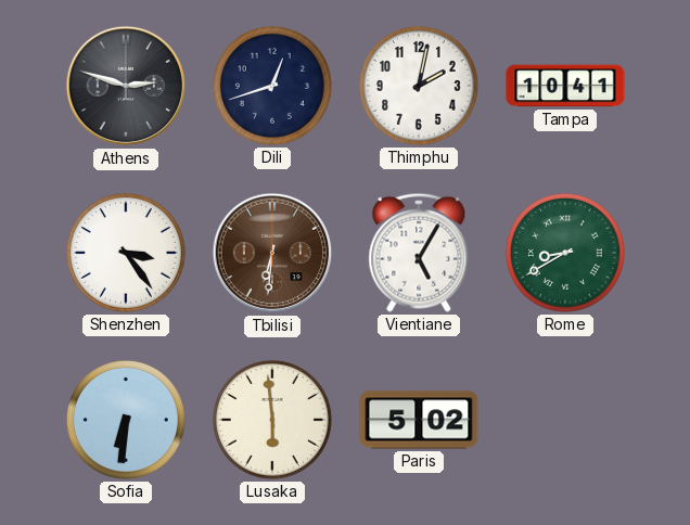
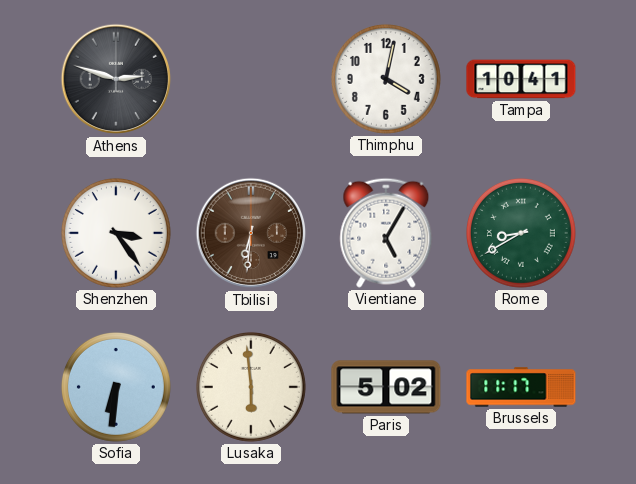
Dili: 12:42 -> none
Thimphu: 2:02 -> 4:02
Brussels: none -> 11:17
